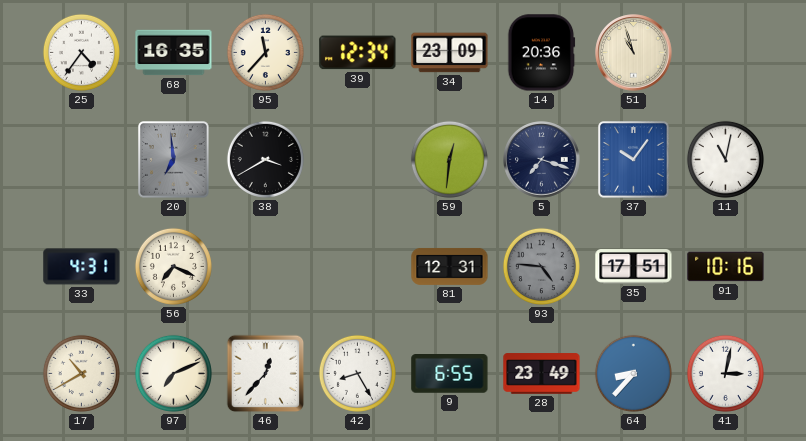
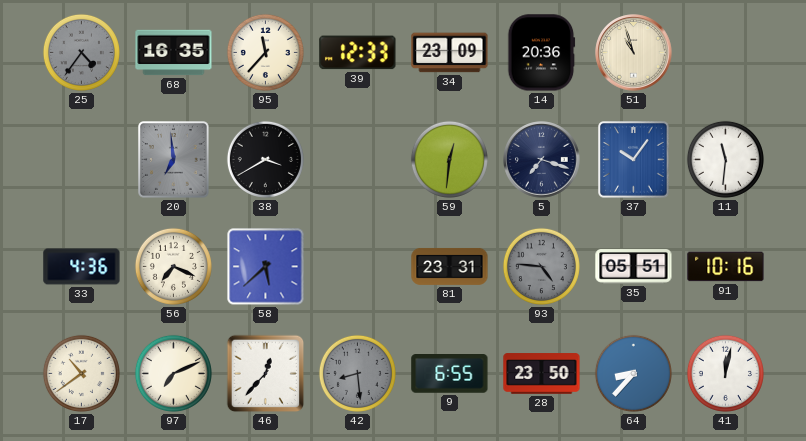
25 dial: white -> grey
39: 12:34 -> 12:33
11: 11:02 -> 11:31
33: 4:31 -> 4:36
58: none -> 5:38
81: 12:31 -> 23:31
35: 17:51 -> 05:51
17: 10:40 -> 10:39
42: 8:25 -> 8:29
42 dial: white -> grey
28: 23:49 -> 23:50
41: 3:02 -> 12:02
